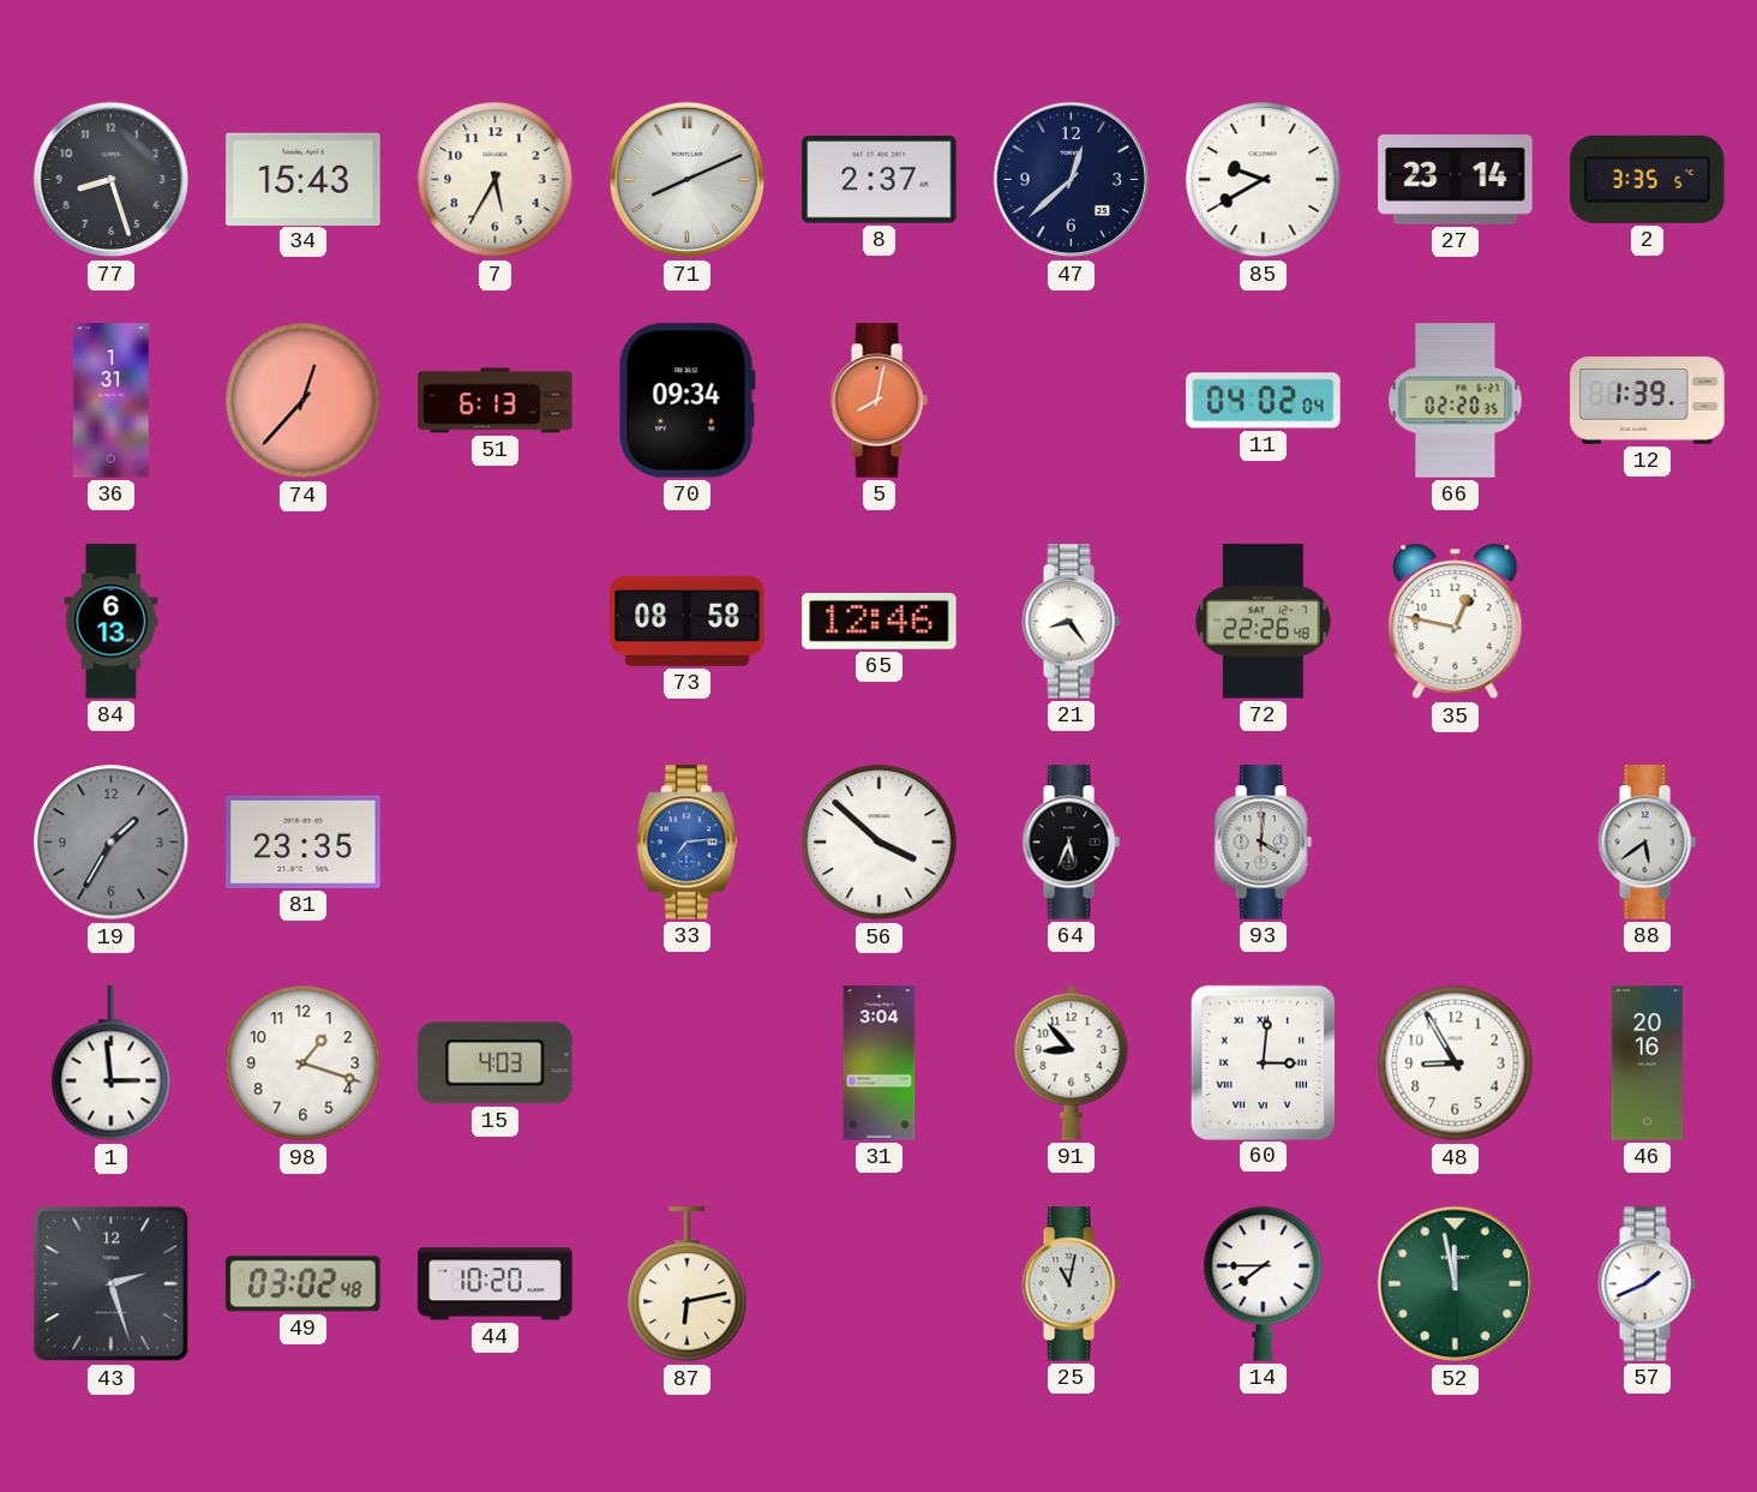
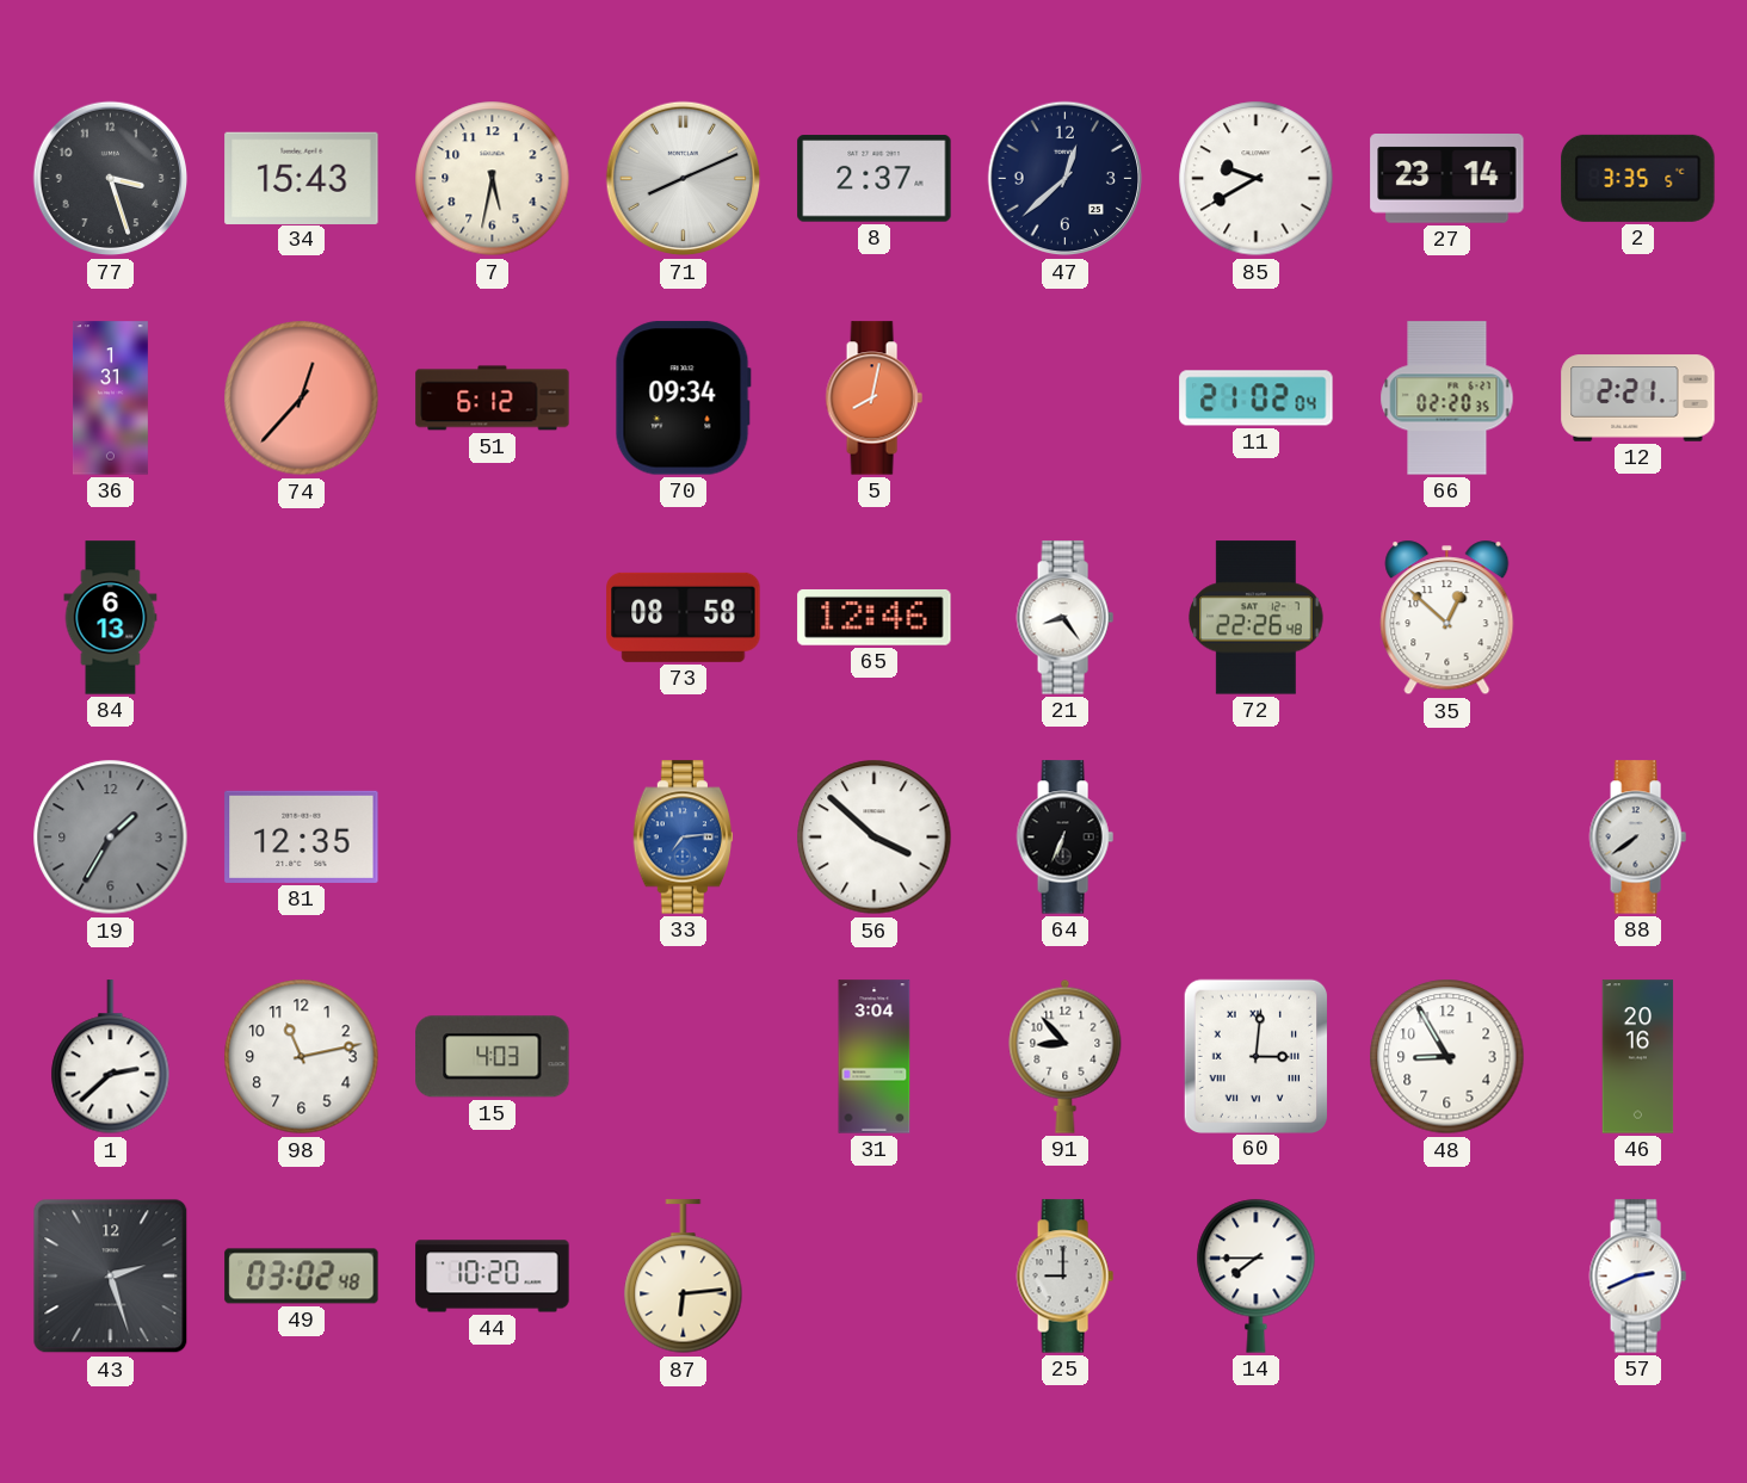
77: 8:27 -> 3:27
7: 5:35 -> 5:32
51: 6:13 -> 6:12
11: 04:02 -> 21:02
12: 1:39 -> 2:21
35: 12:47 -> 12:52
81: 23:35 -> 12:35
64: 5:34 -> 6:34
93: 4:01 -> none
88: 5:39 -> 7:39
1: 2:59 -> 2:38
98: 1:18 -> 11:13
87: 6:13 -> 6:14
25: 11:02 -> 9:00
52: 11:58 -> none
57: 1:41 -> 2:41
